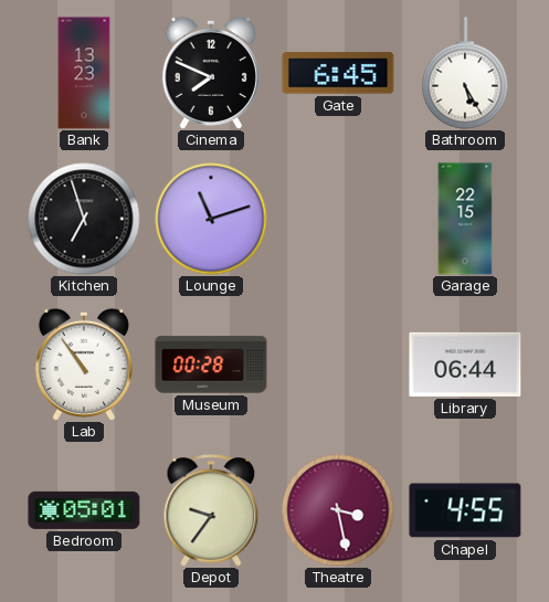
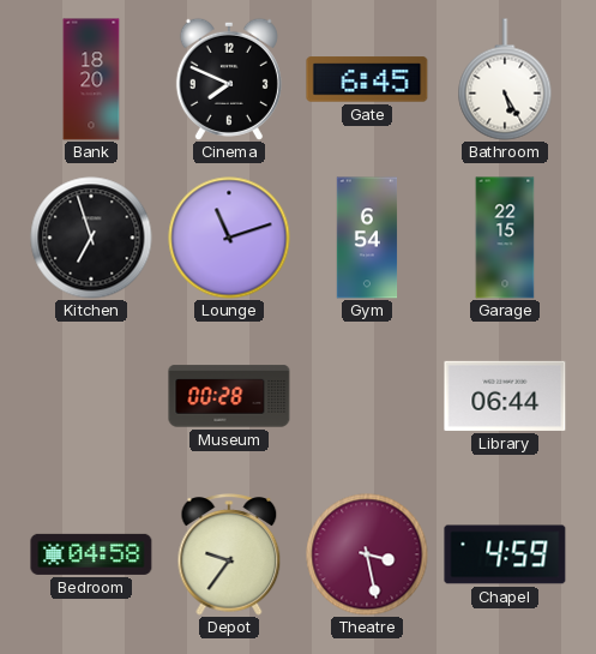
Bank: 13:23 -> 18:20
Gym: none -> 6:54
Lab: 10:54 -> none
Bedroom: 05:01 -> 04:58
Chapel: 4:55 -> 4:59
